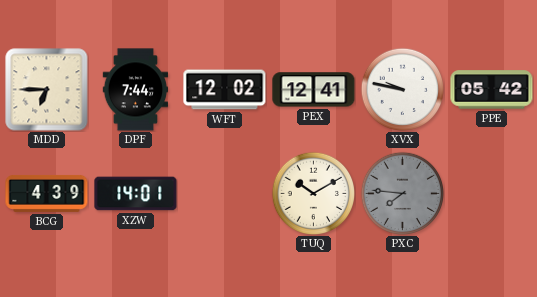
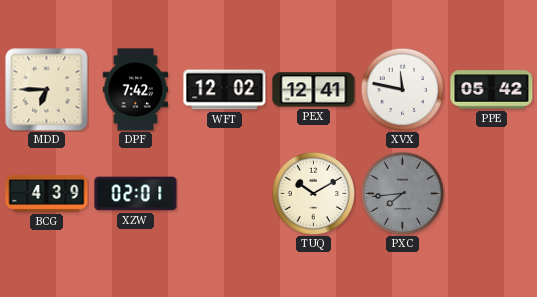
DPF: 7:44 -> 7:42
XVX: 9:47 -> 11:47
XZW: 14:01 -> 02:01
PXC: 7:46 -> 7:44
